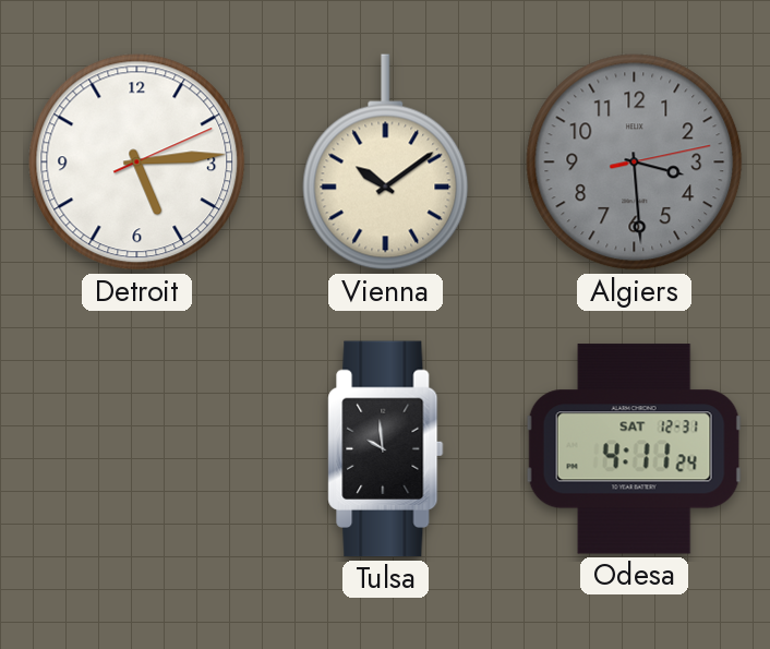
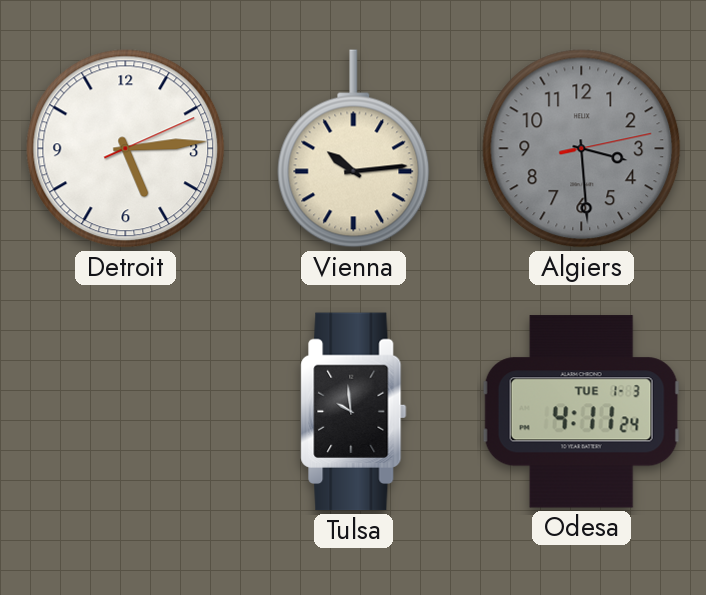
Vienna: 10:09 -> 10:14
Odesa date: SAT 12-31 -> TUE 1-3
